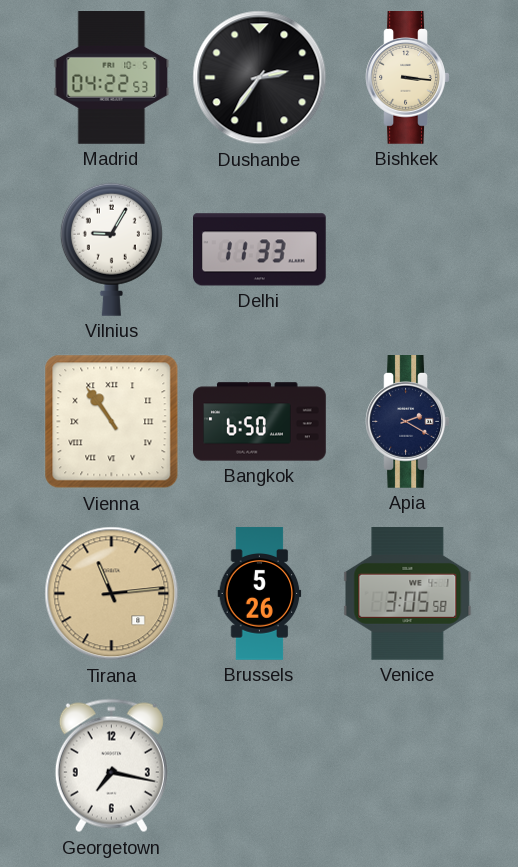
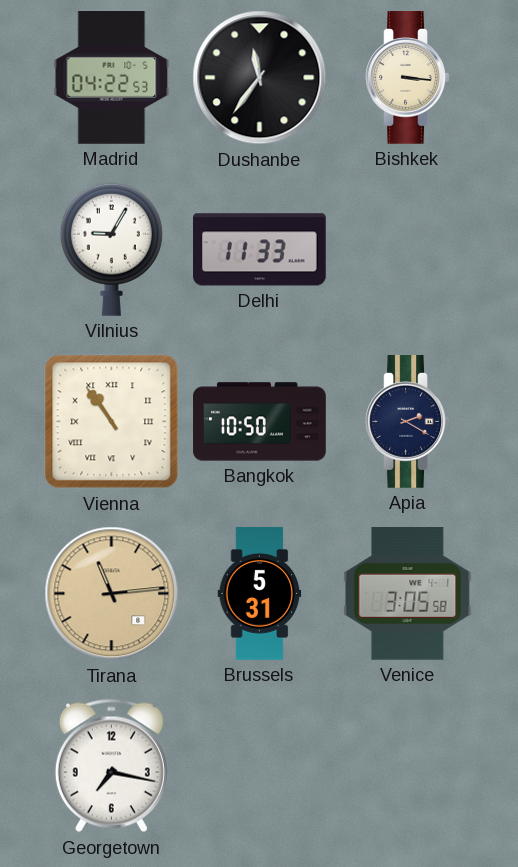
Dushanbe: 2:36 -> 11:36
Bangkok: 6:50 -> 10:50
Brussels: 5:26 -> 5:31
